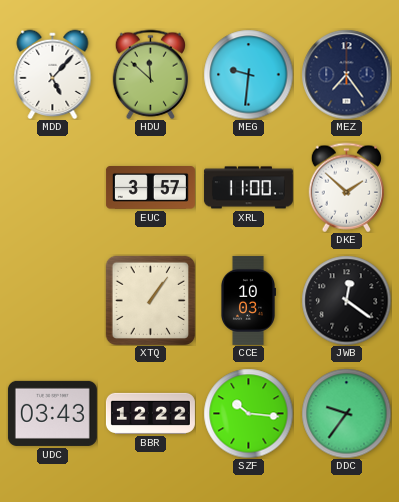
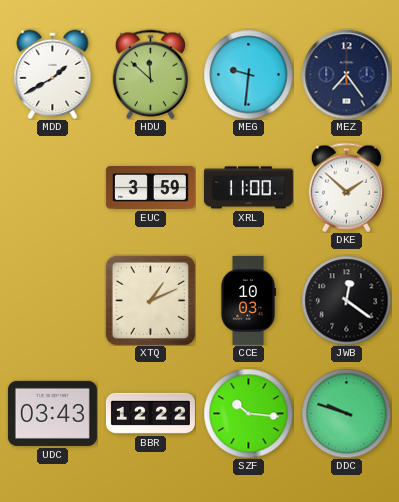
MDD: 5:07 -> 1:40
EUC: 3:57 -> 3:59
XTQ: 1:06 -> 1:11
DDC: 9:36 -> 9:48
